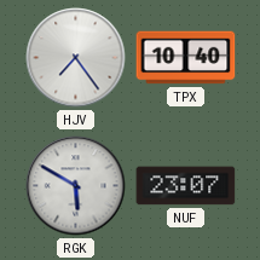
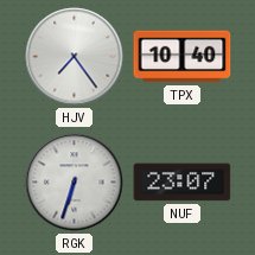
RGK: 5:50 -> 6:33
